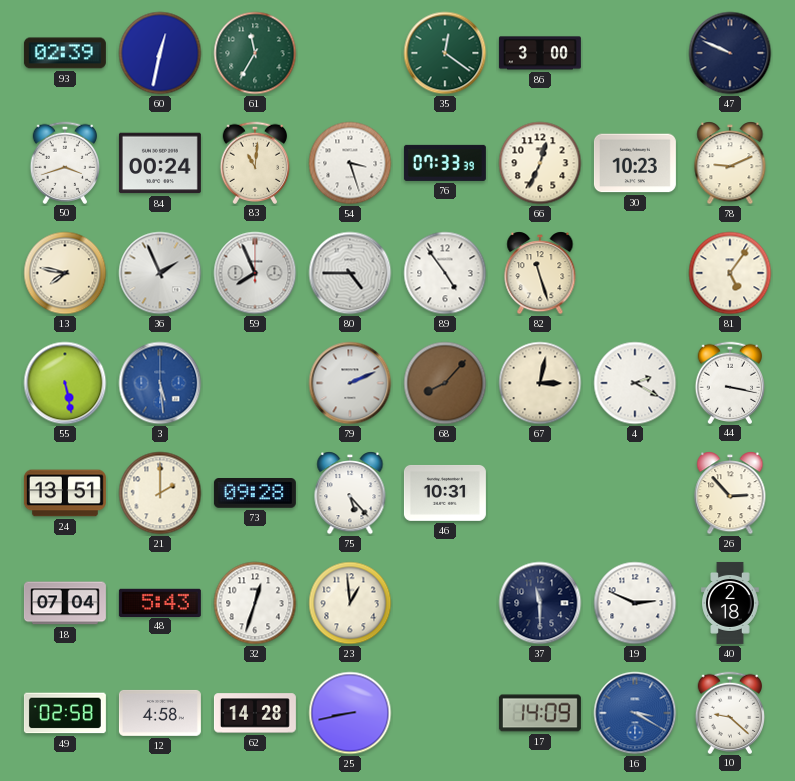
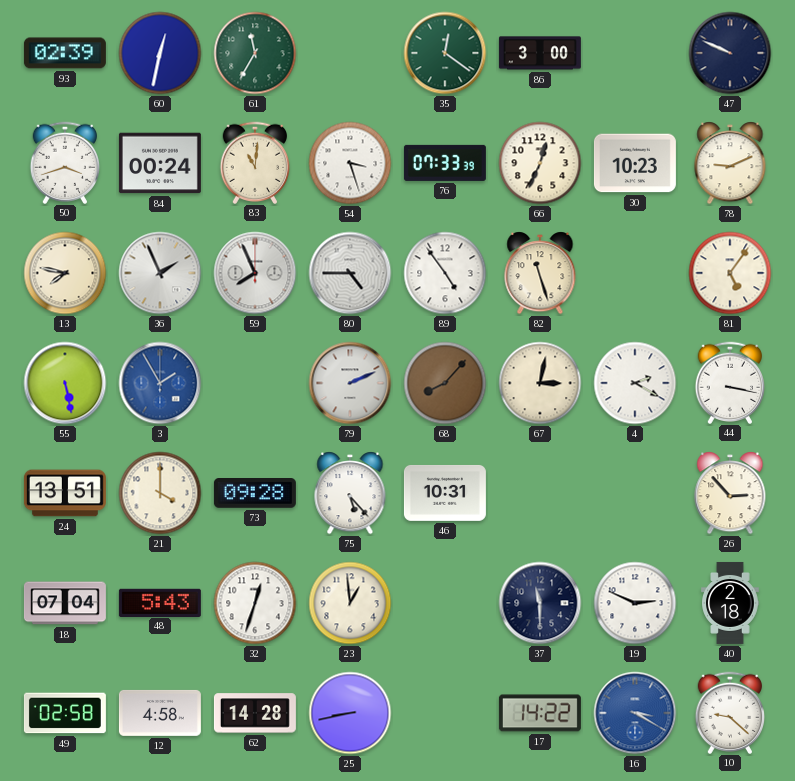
3: 5:29 -> 1:55
21: 2:00 -> 4:00
17: 14:09 -> 14:22
